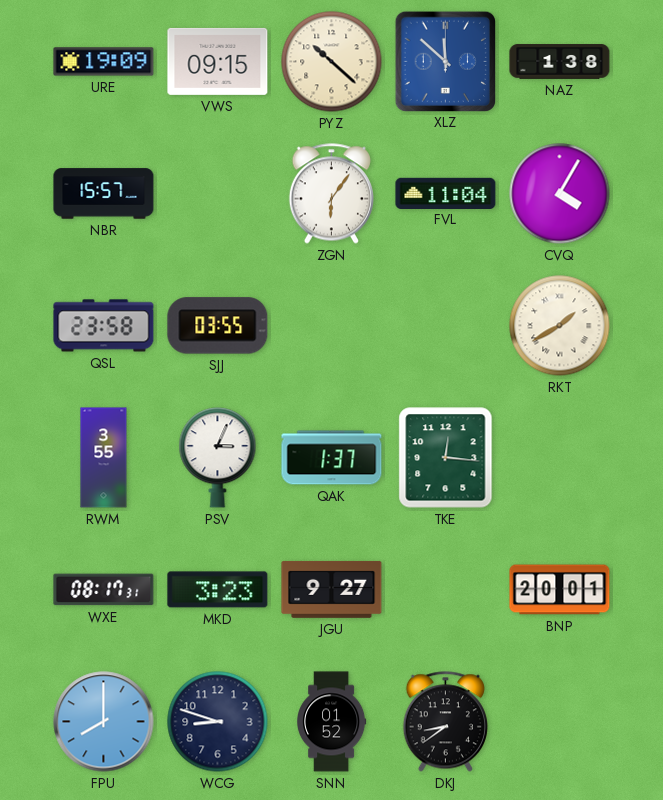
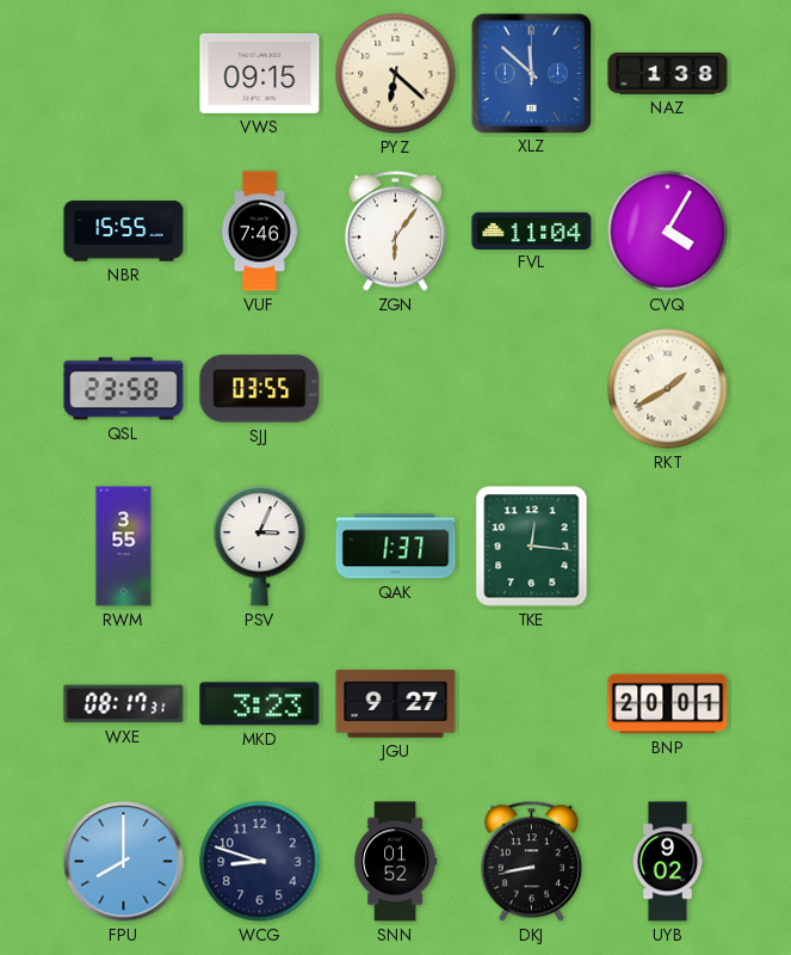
URE: 19:09 -> none
PYZ: 10:22 -> 6:22
NBR: 15:57 -> 15:55
VUF: none -> 7:46
DKJ: 8:39 -> 8:43
UYB: none -> 9:02
